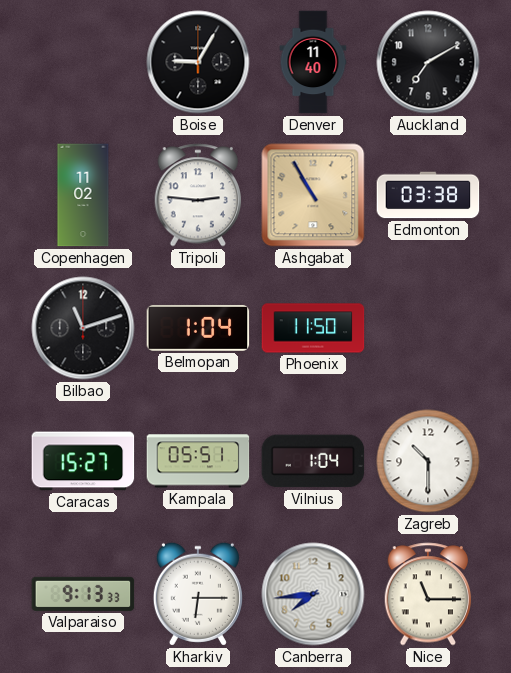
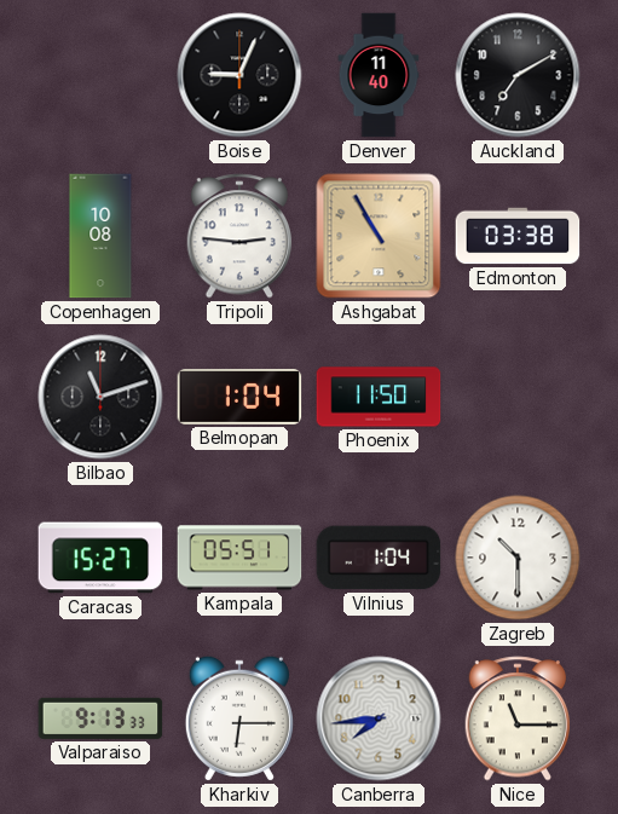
Boise: 9:05 -> 9:04
Copenhagen: 11:02 -> 10:08
